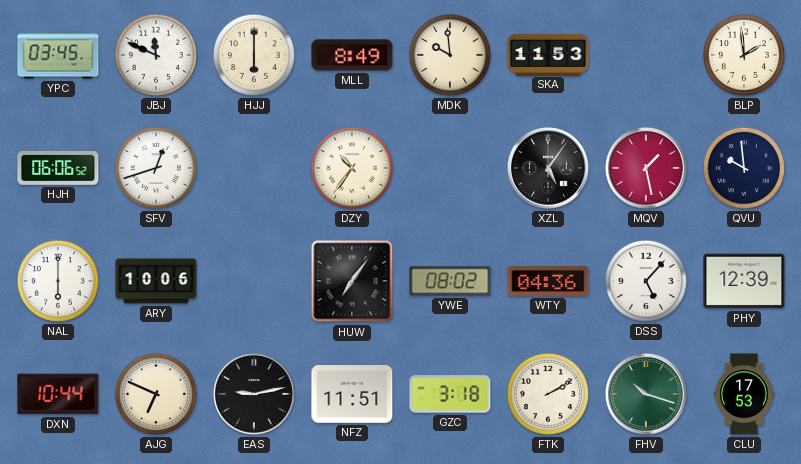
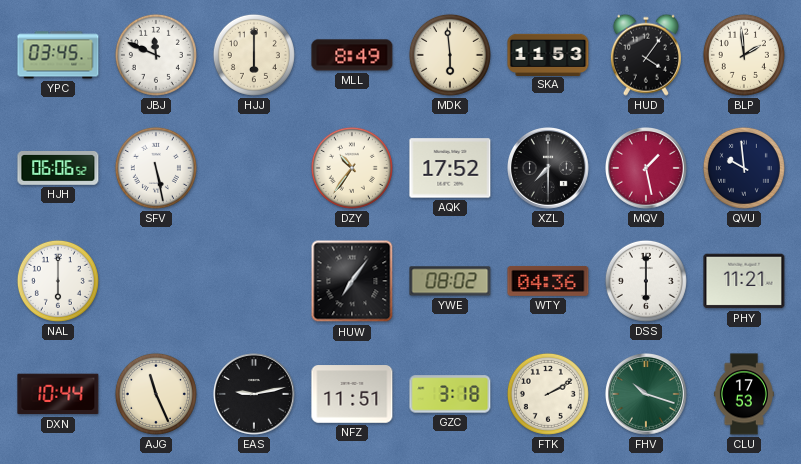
MDK: 9:59 -> 5:59
HUD: none -> 4:06
SFV: 12:42 -> 5:28
AQK: none -> 17:52
XZL: 5:06 -> 7:30
ARY: 10:06 -> none
DSS: 5:07 -> 6:00
PHY: 12:39 -> 11:21
AJG: 6:49 -> 11:26
